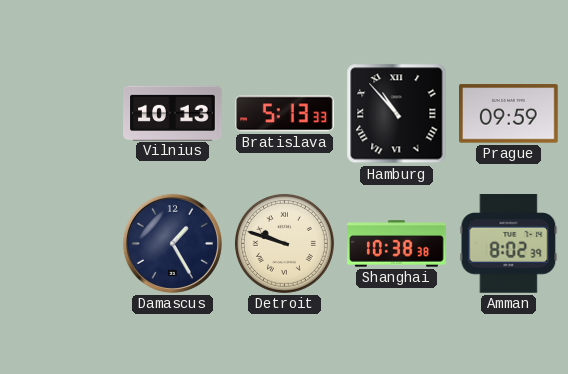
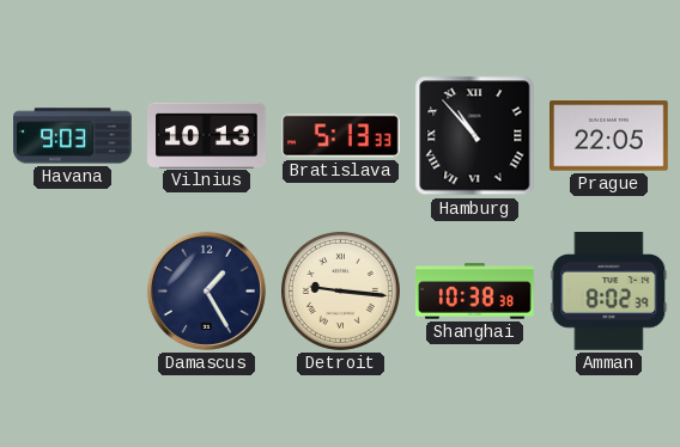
Havana: none -> 9:03
Prague: 09:59 -> 22:05
Detroit: 9:48 -> 9:16
